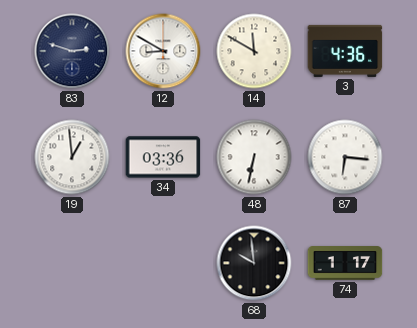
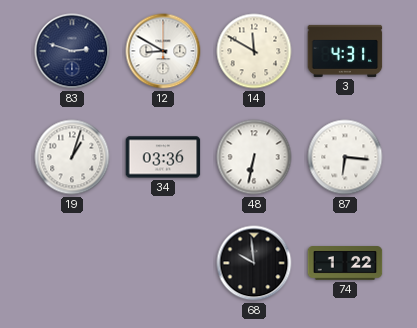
3: 4:36 -> 4:31
19: 12:59 -> 1:03
74: 1:17 -> 1:22
